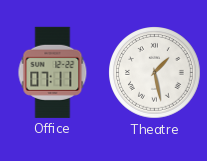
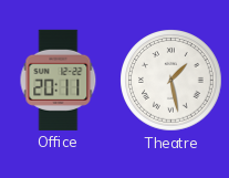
Office: 07:11 -> 20:11
